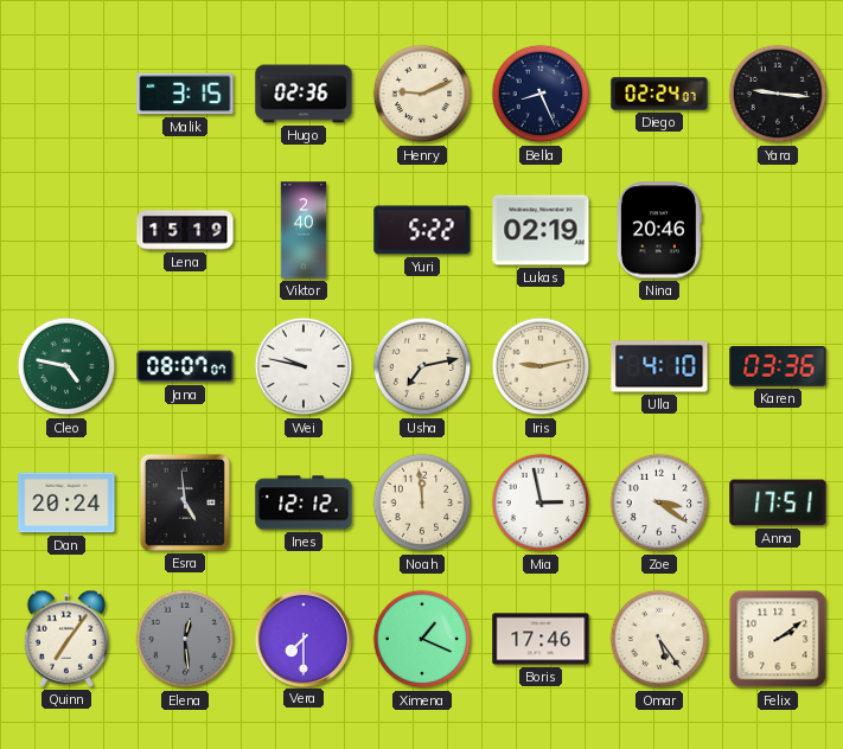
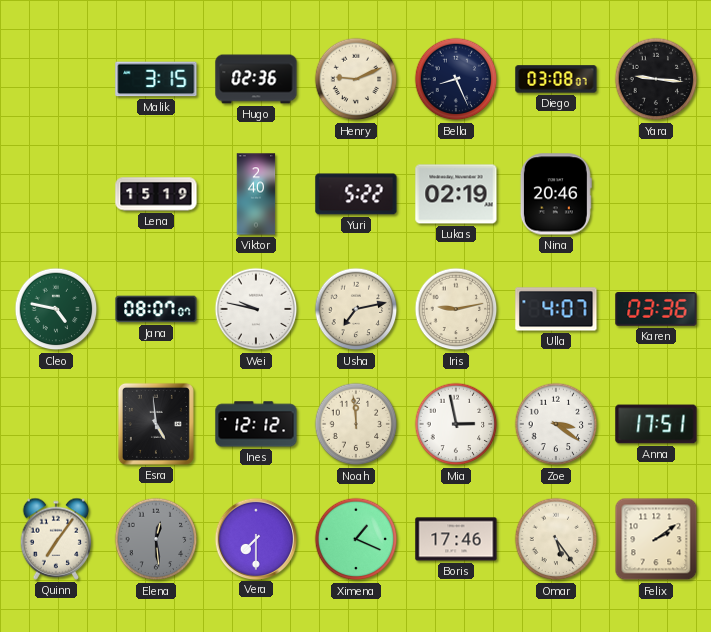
Diego: 02:24 -> 03:08
Ulla: 4:10 -> 4:07
Dan: 20:24 -> none
